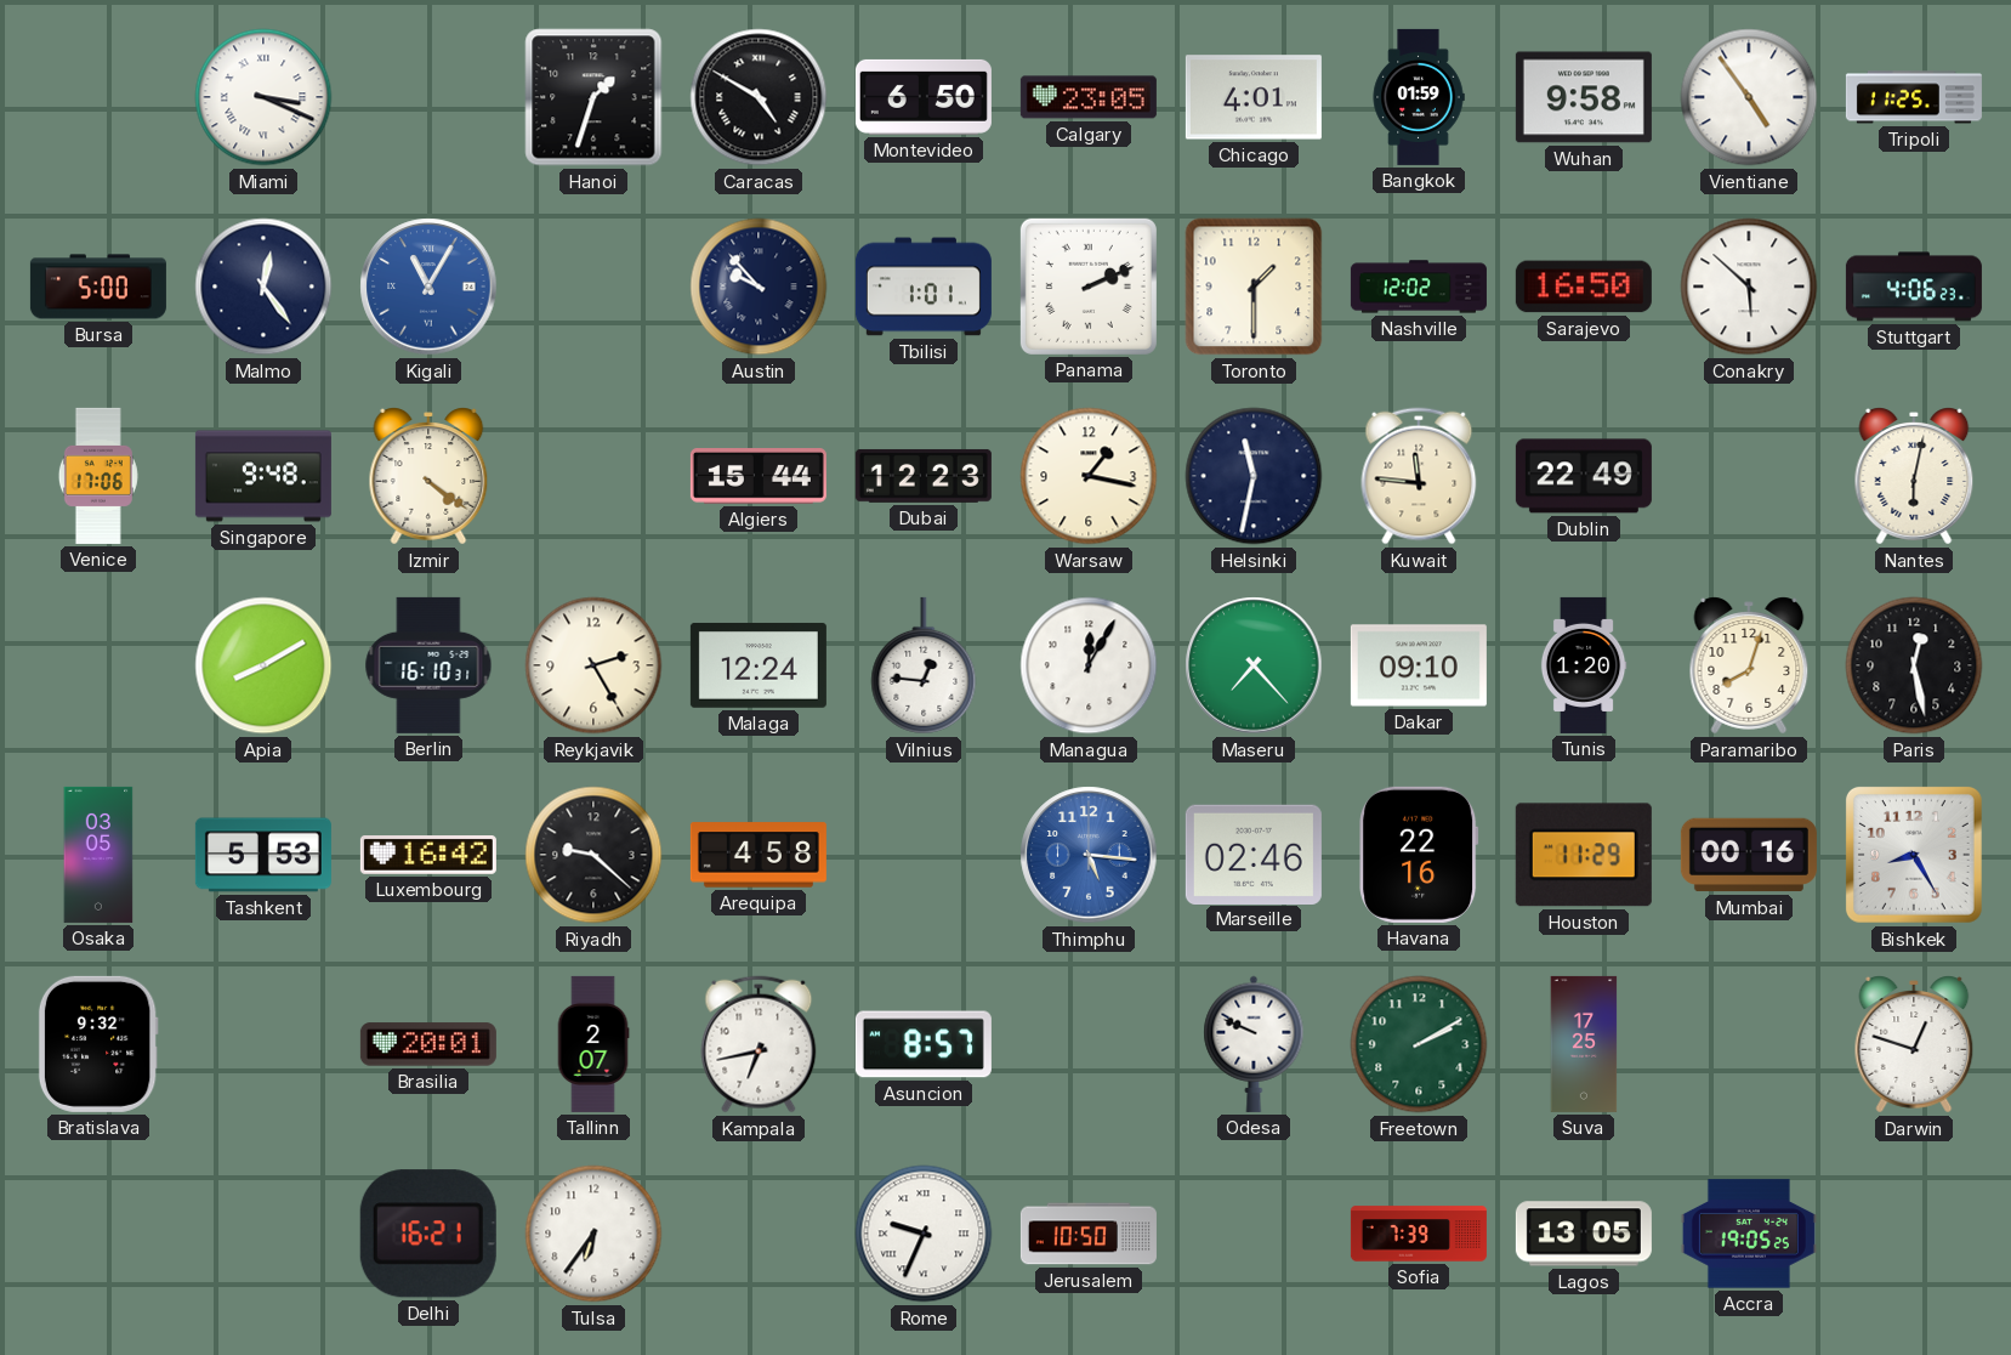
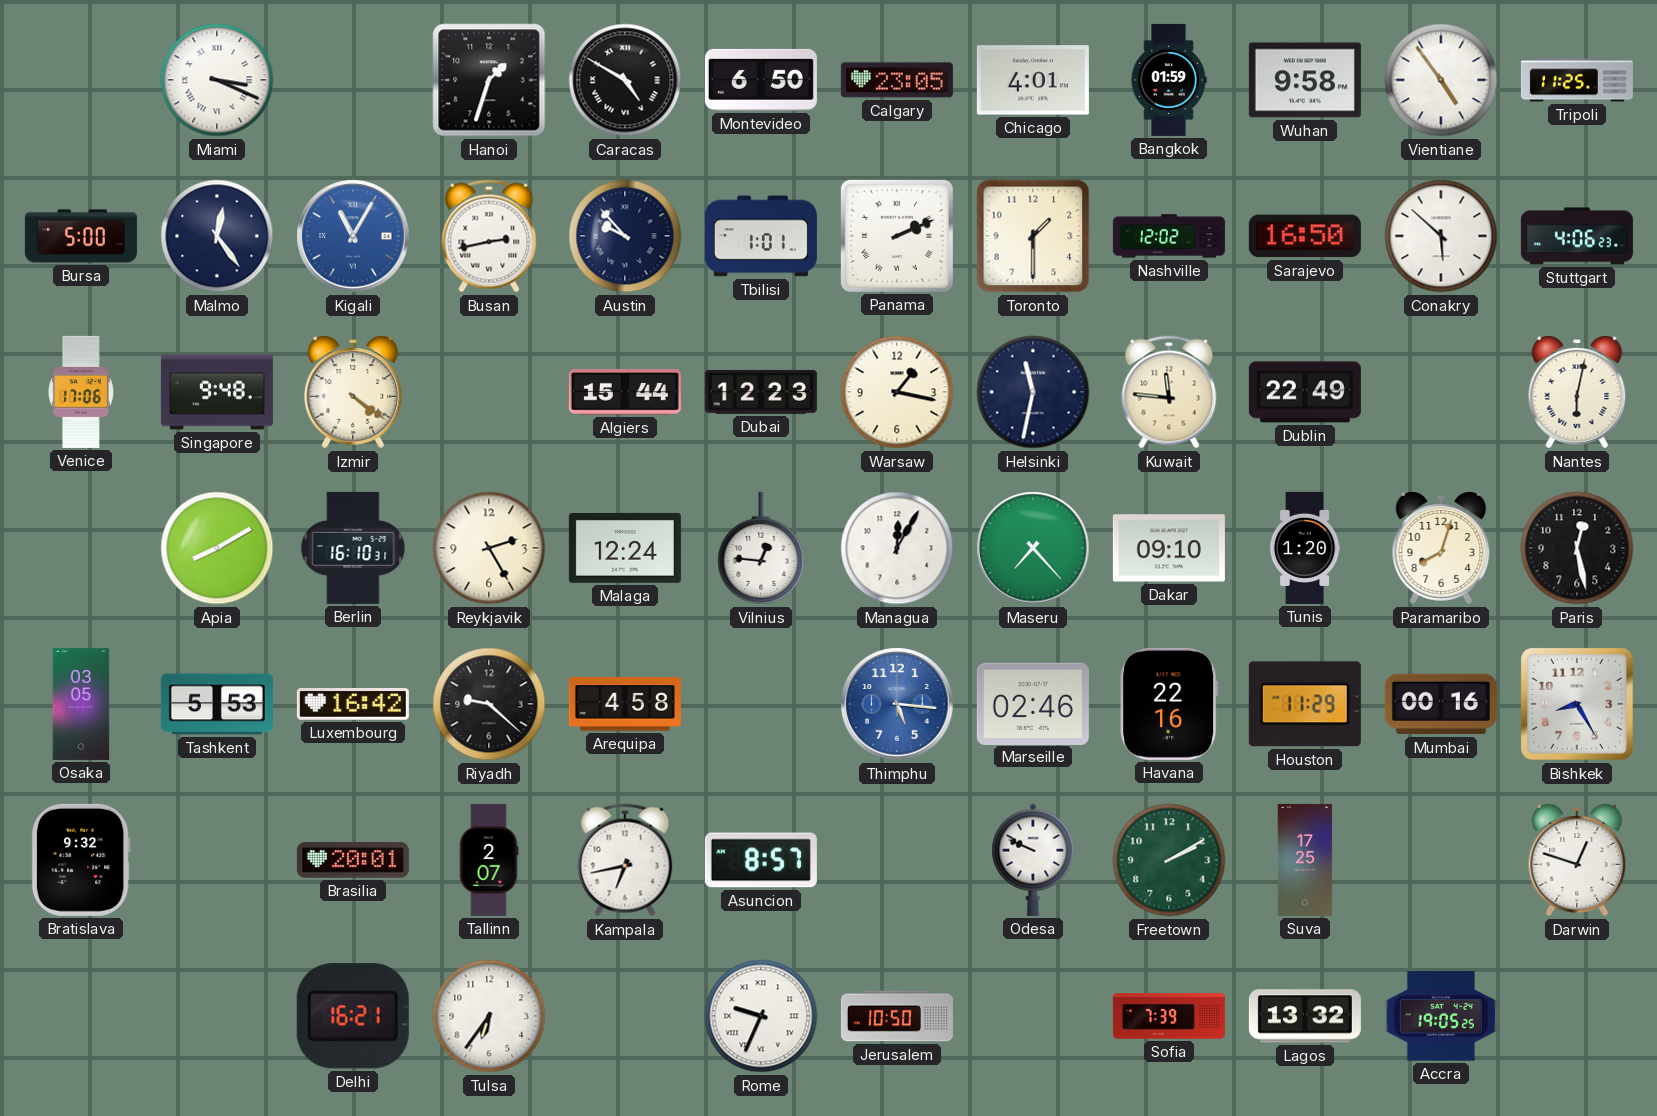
Busan: none -> 2:43
Lagos: 13:05 -> 13:32
